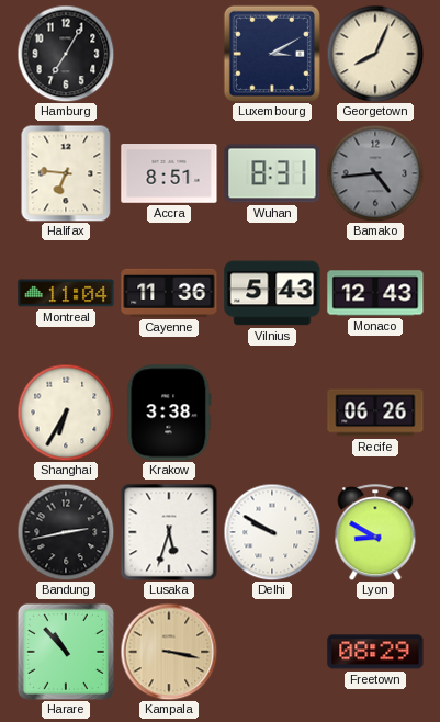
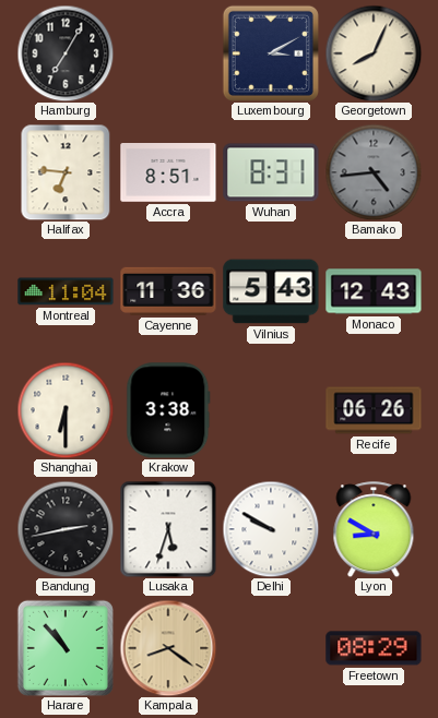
Shanghai: 6:35 -> 6:30
Kampala: 3:17 -> 8:21
